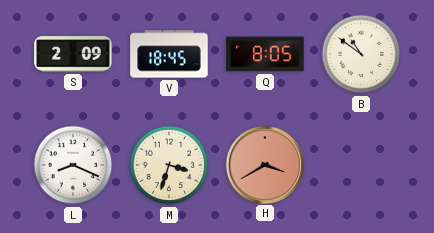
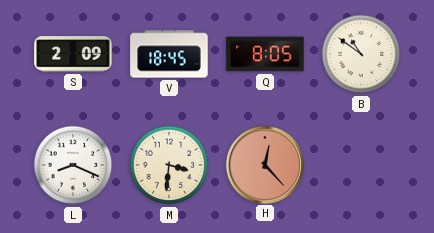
M: 3:33 -> 3:31
H: 3:40 -> 12:23
